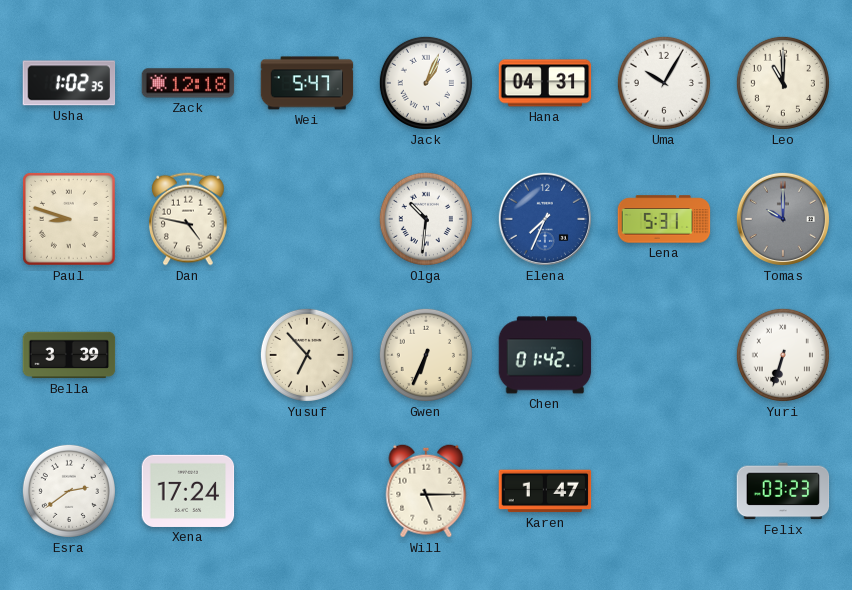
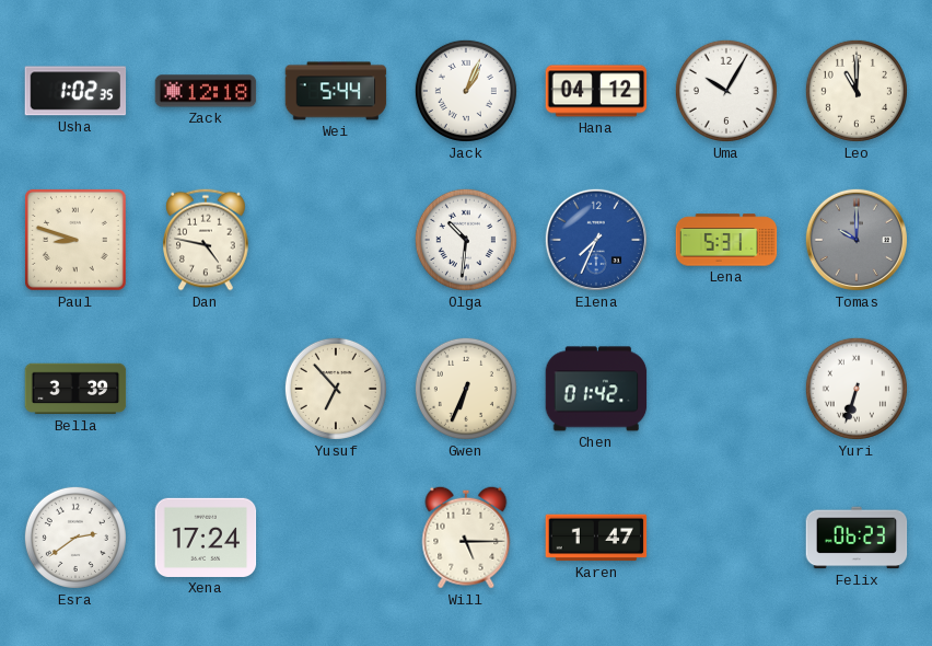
Wei: 5:47 -> 5:44
Hana: 04:31 -> 04:12
Felix: 03:23 -> 06:23
